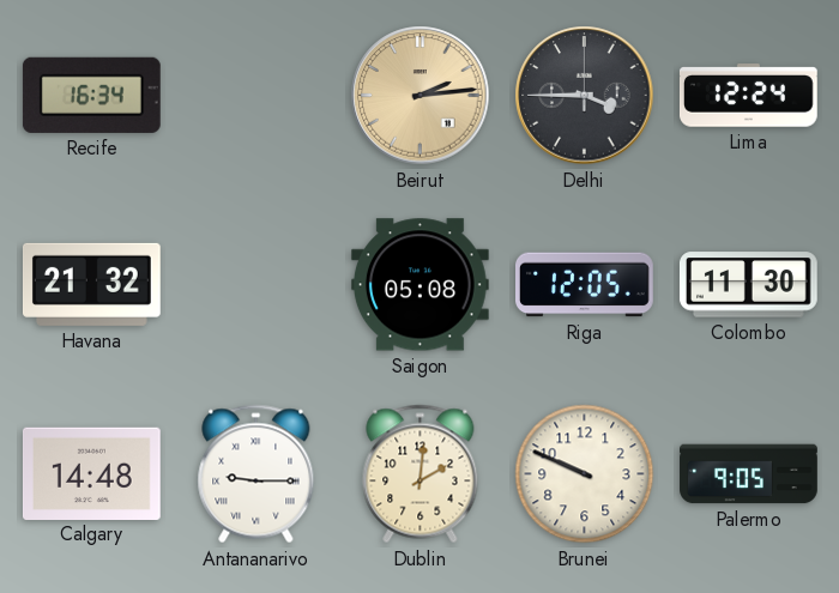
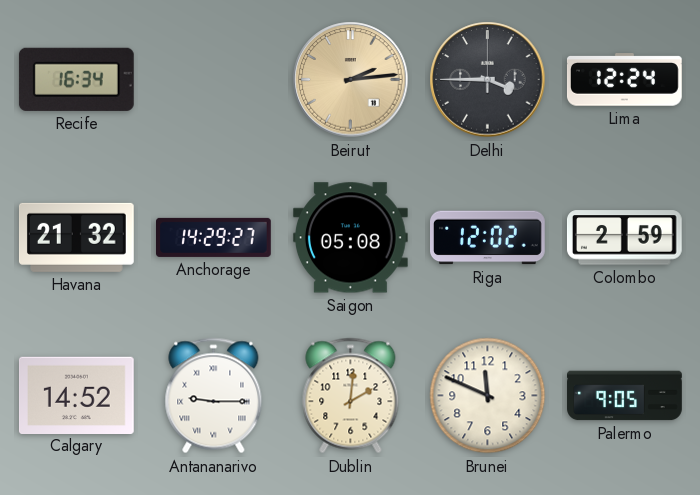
Anchorage: none -> 14:29
Riga: 12:05 -> 12:02
Colombo: 11:30 -> 2:59
Calgary: 14:48 -> 14:52
Brunei: 9:49 -> 11:49
